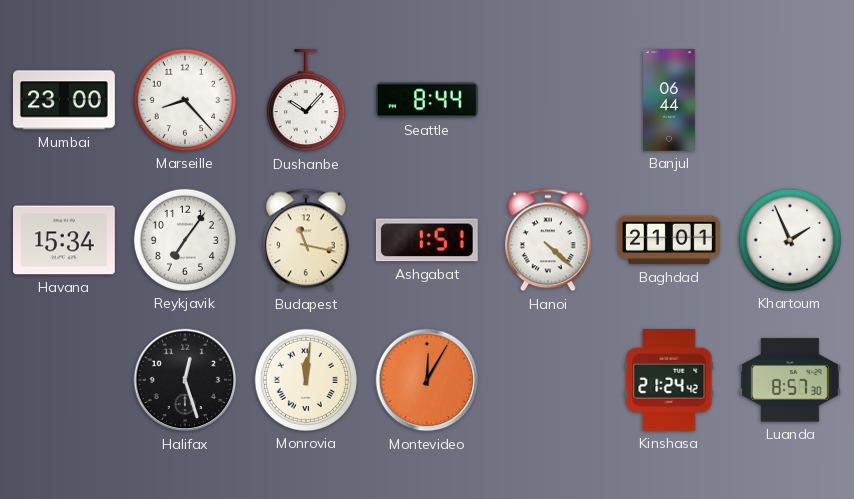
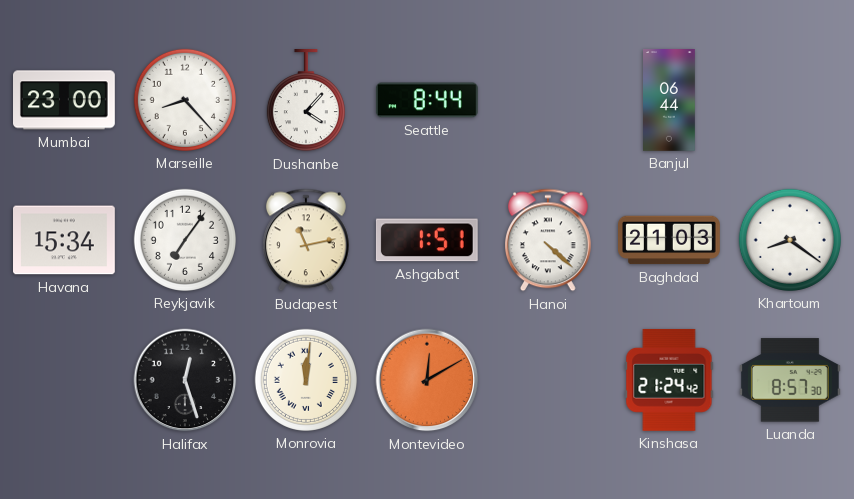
Dushanbe: 10:07 -> 4:07
Budapest: 11:17 -> 11:13
Baghdad: 21:01 -> 21:03
Khartoum: 1:56 -> 8:21
Montevideo: 12:05 -> 12:10
